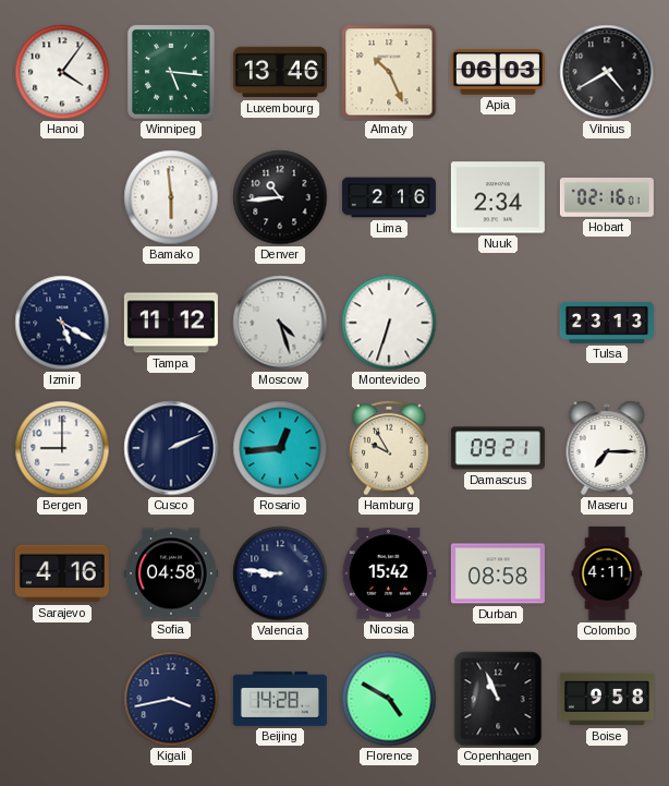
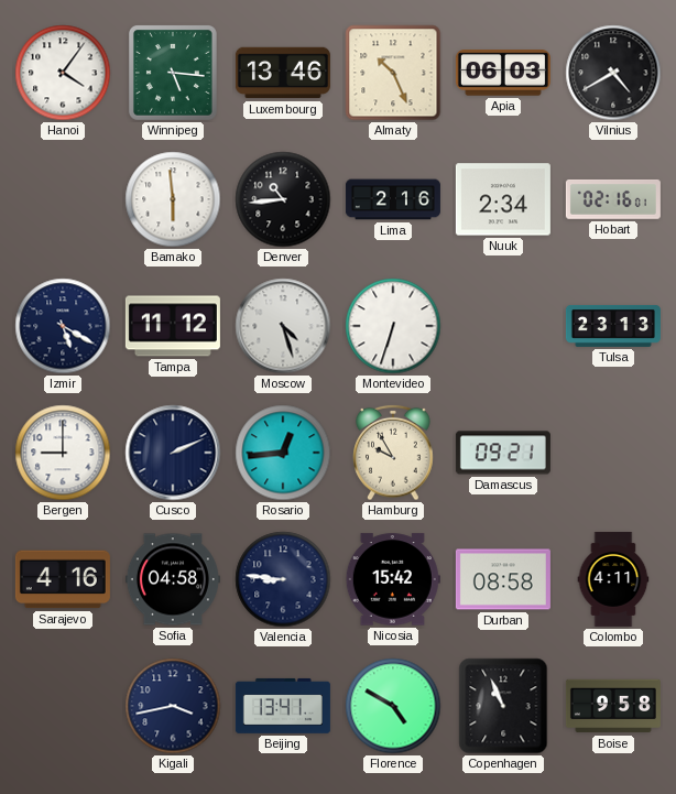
Maseru: 7:15 -> none
Beijing: 14:28 -> 13:41
